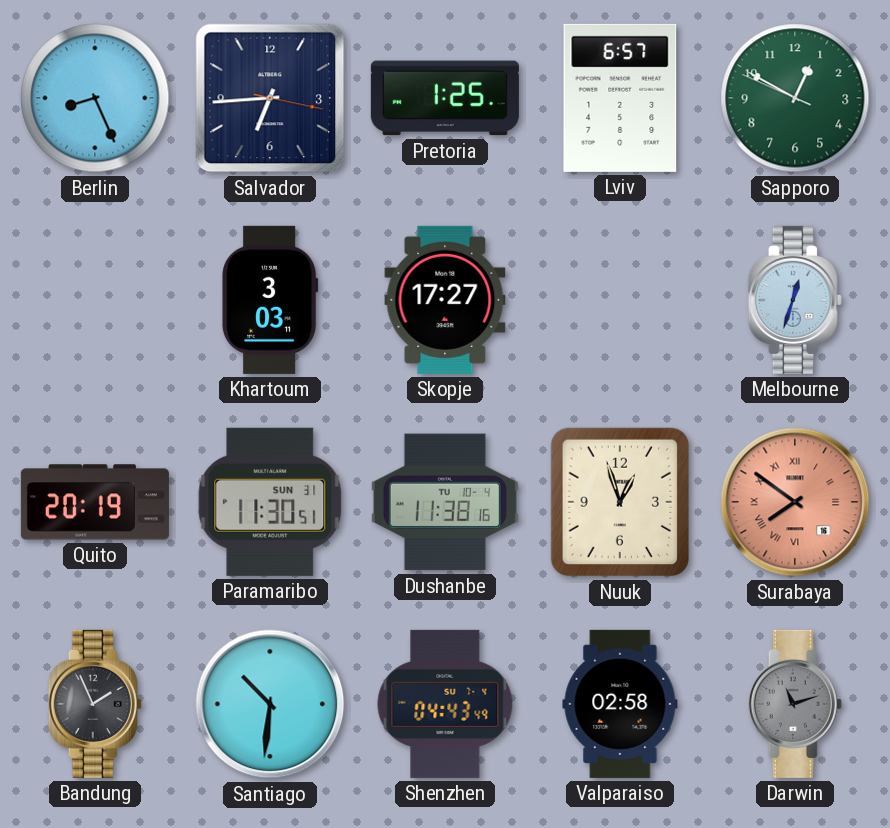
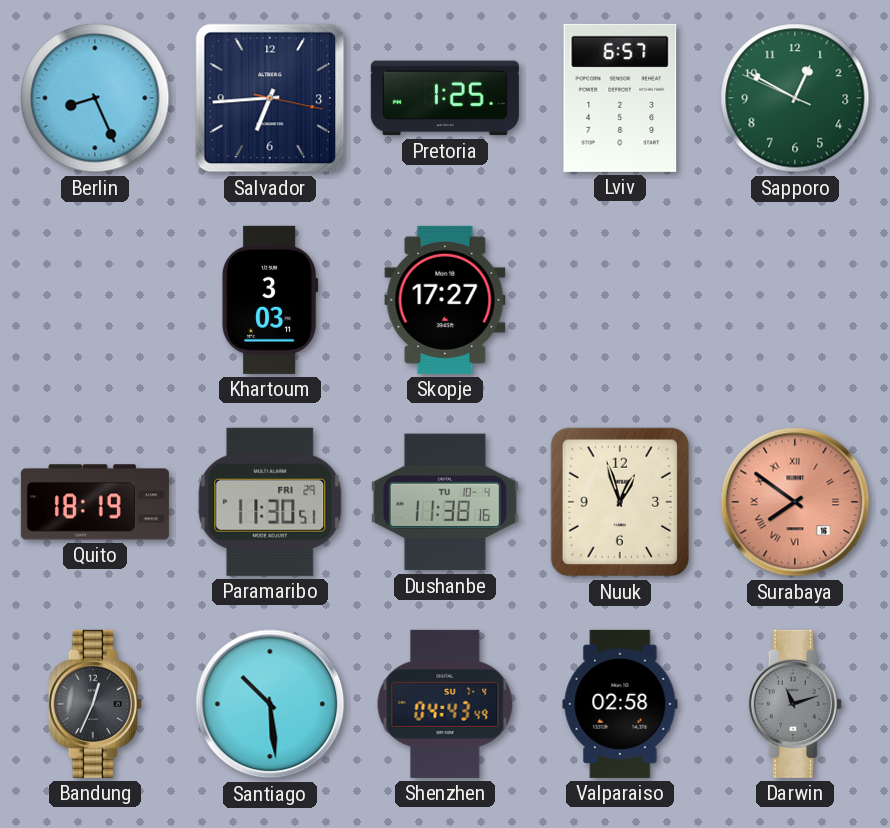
Melbourne: 12:33 -> none
Quito: 20:19 -> 18:19
Paramaribo date: SUN 31 -> FRI 29
Bandung: 1:56 -> 12:34
Santiago: 10:31 -> 10:29
